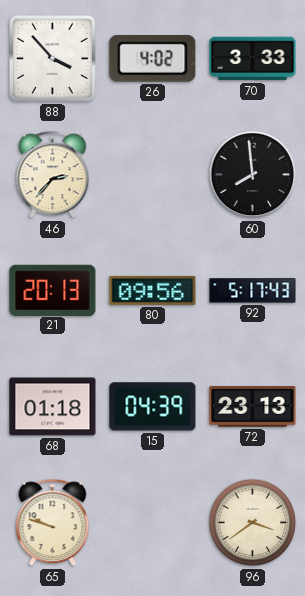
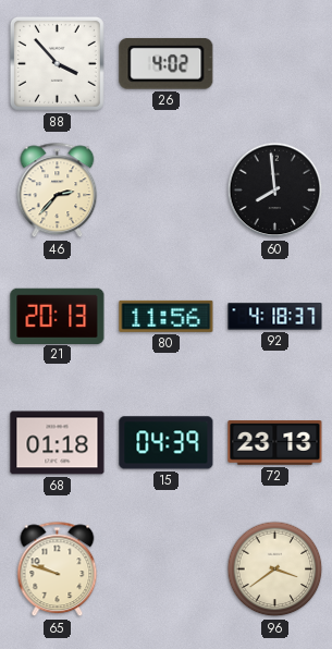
70: 3:33 -> none
80: 09:56 -> 11:56
92: 5:17 -> 4:18
